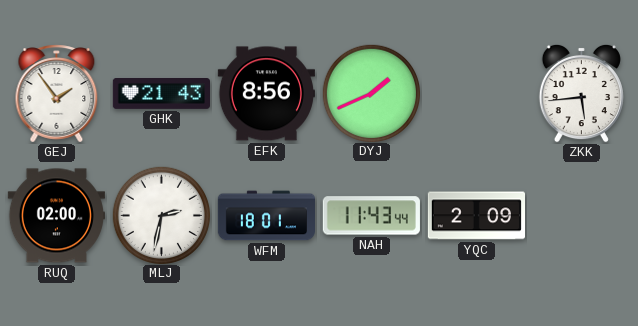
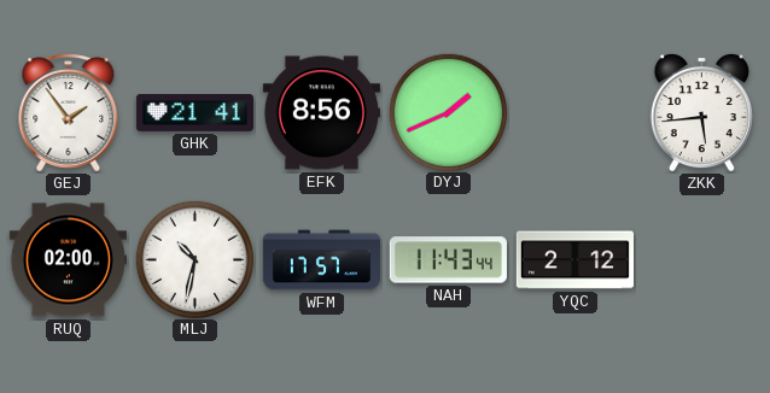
GHK: 21:43 -> 21:41
MLJ: 2:32 -> 10:32
WFM: 18:01 -> 17:57
YQC: 2:09 -> 2:12
